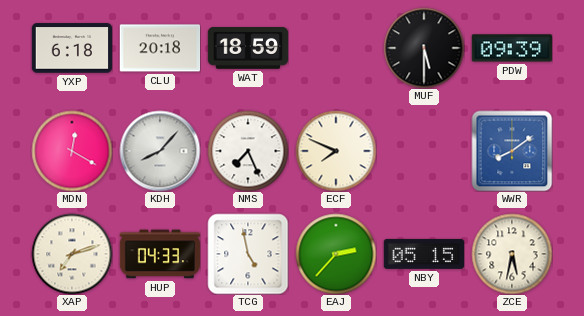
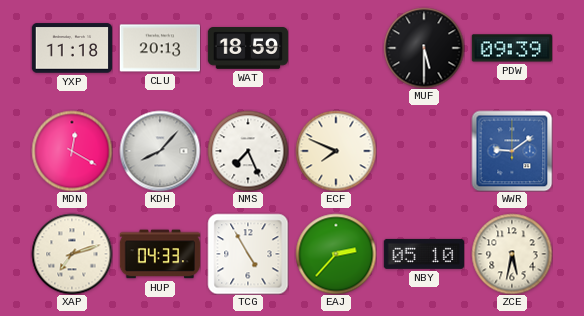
YXP: 6:18 -> 11:18
CLU: 20:18 -> 20:13
WWR: 8:09 -> 9:09
TCG: 4:58 -> 4:55
NBY: 05:15 -> 05:10
